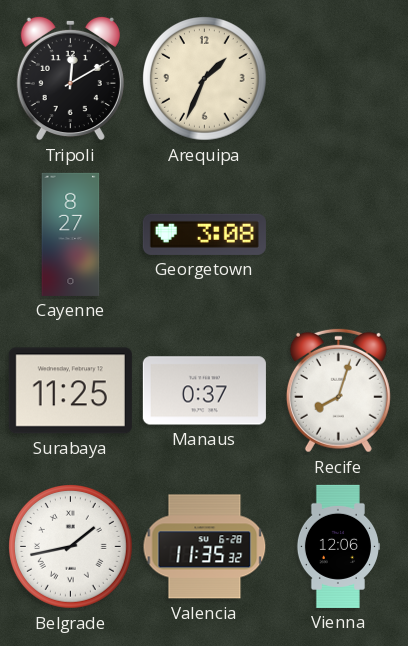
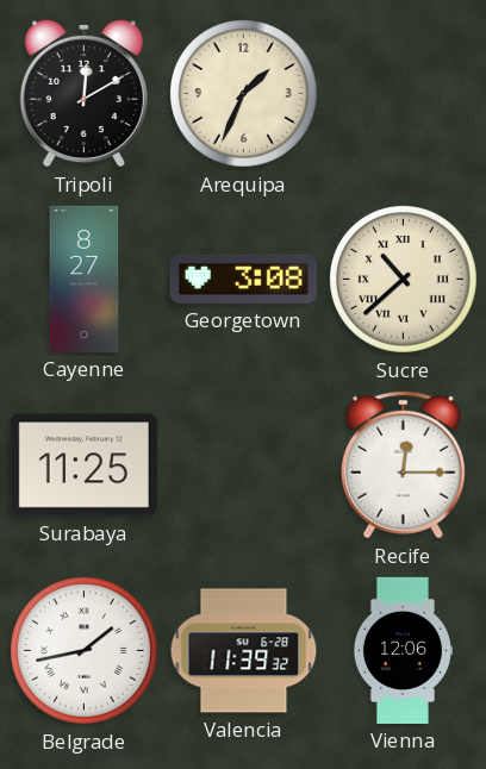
Sucre: none -> 10:38
Manaus: 0:37 -> none
Recife: 8:03 -> 12:15
Valencia: 11:35 -> 11:39
